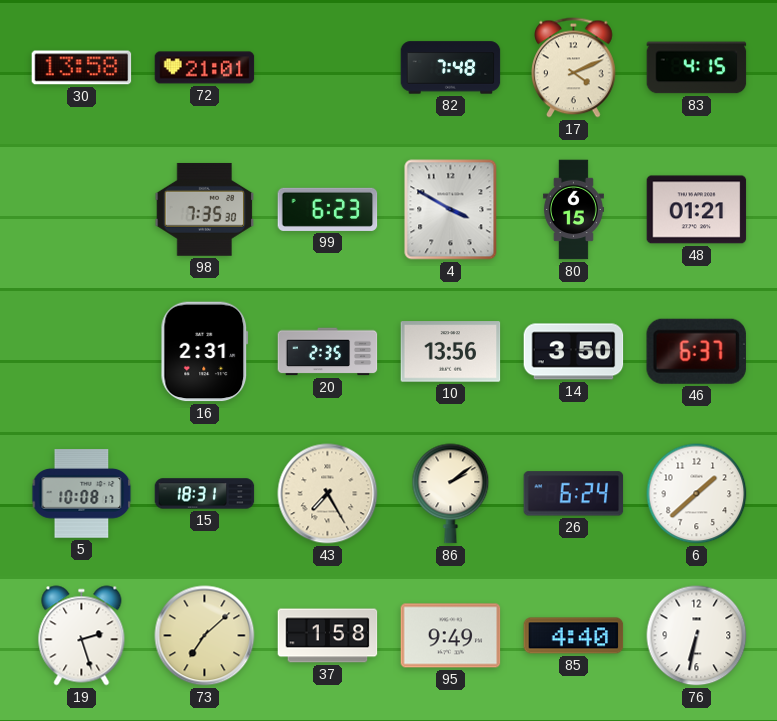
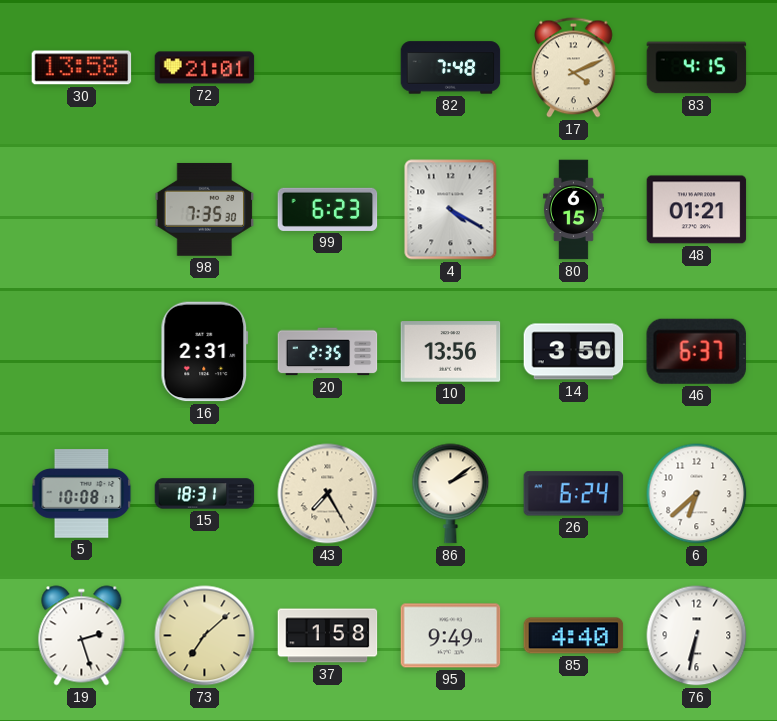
4: 3:50 -> 4:20
6: 1:38 -> 6:38
